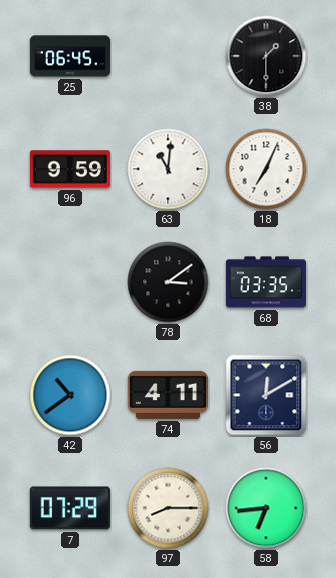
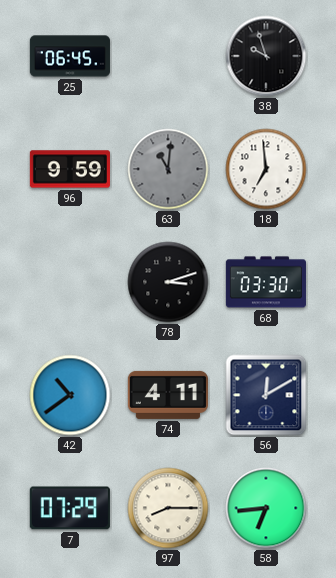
38: 1:30 -> 9:57
63 dial: white -> grey
18: 7:04 -> 6:59
78: 3:09 -> 3:12
68: 03:35 -> 03:30
